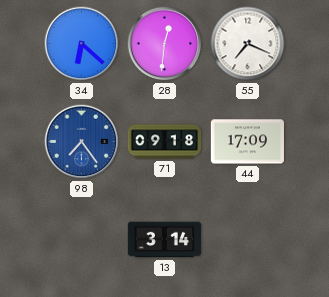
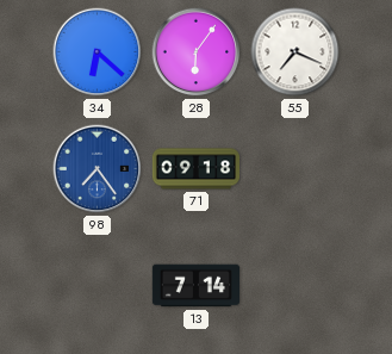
28: 12:31 -> 6:06
44: 17:09 -> none
13: 3:14 -> 7:14
